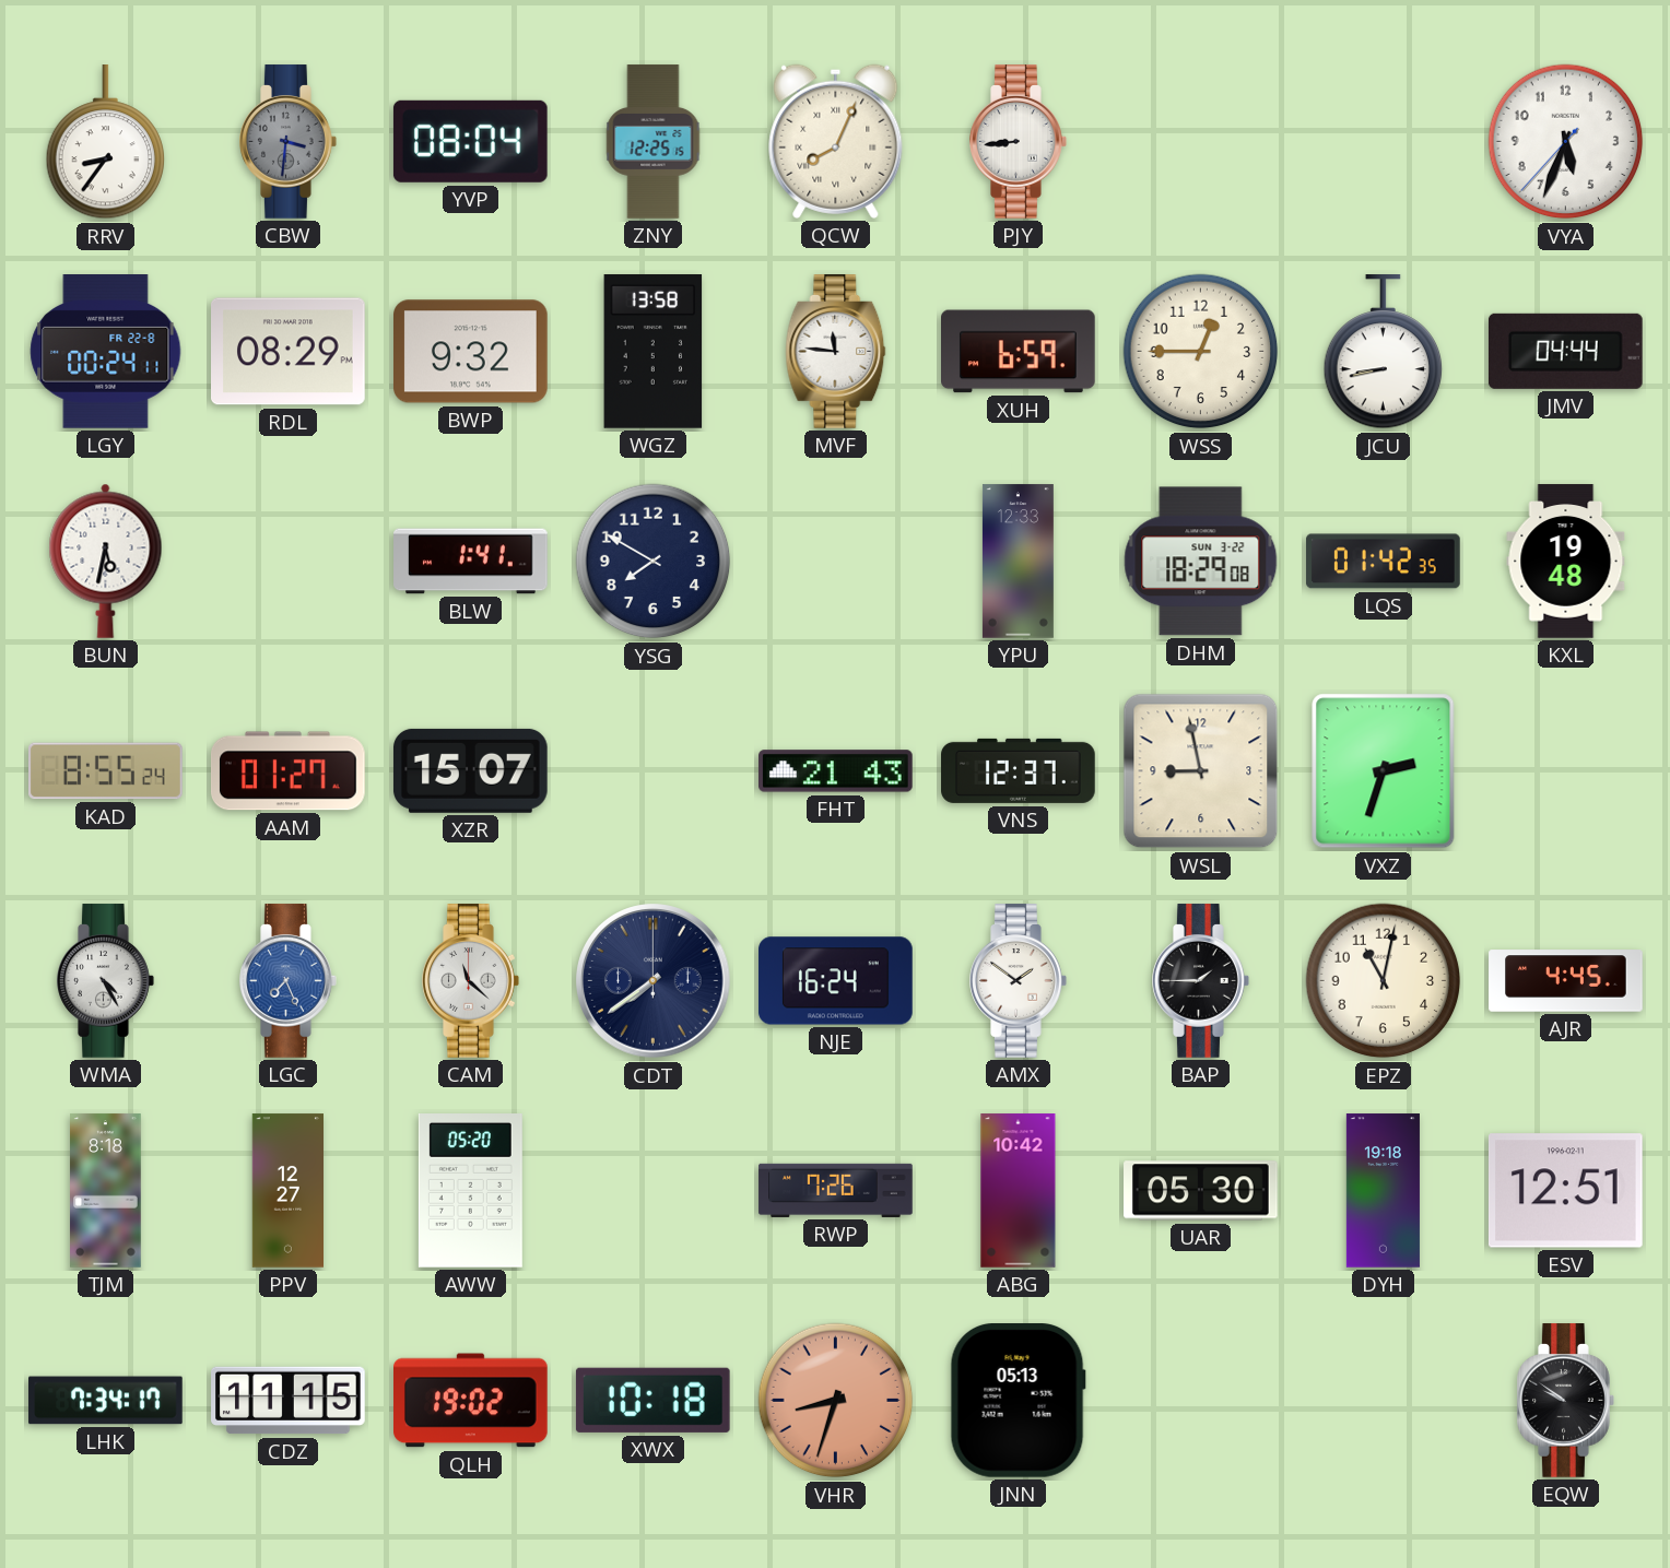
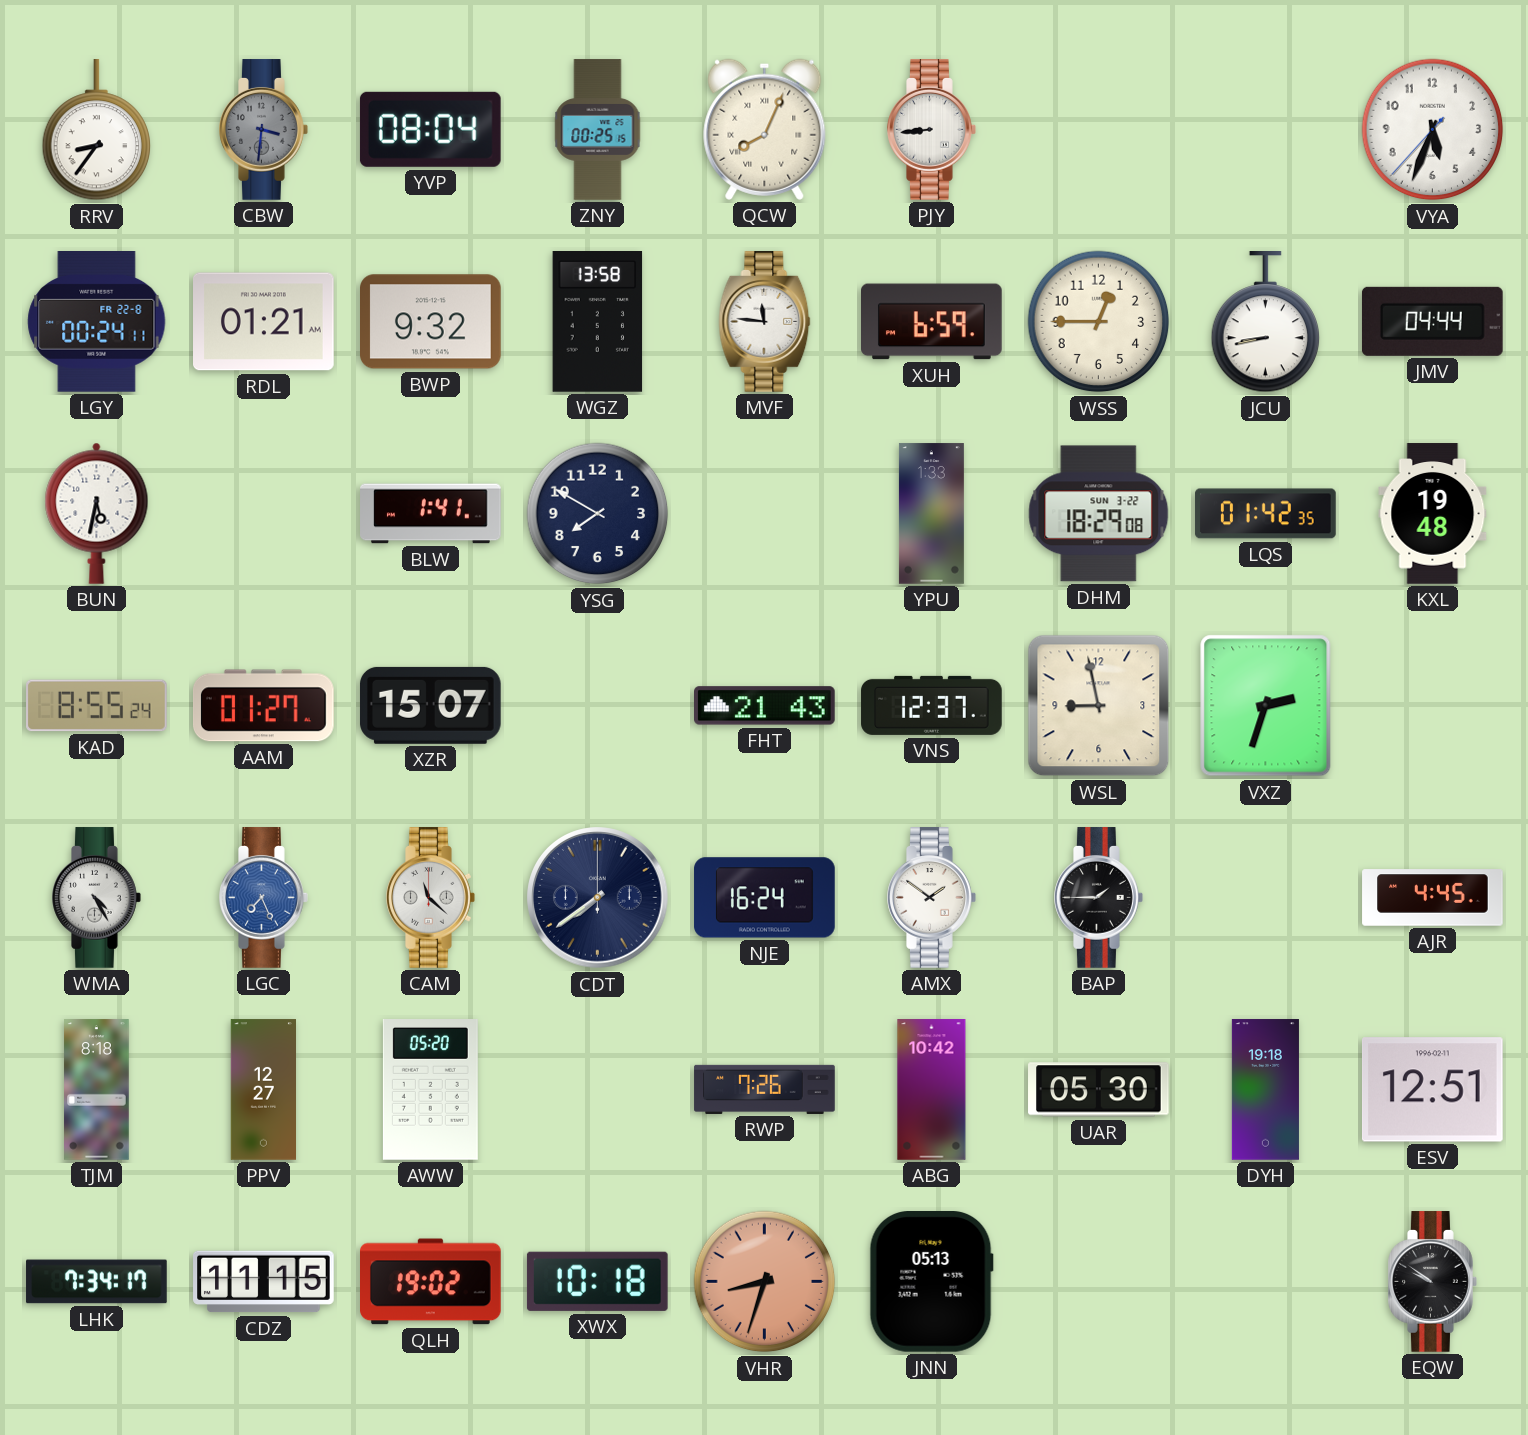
ZNY: 12:25 -> 00:25
RDL: 08:29 -> 01:21
YPU: 12:33 -> 1:33
EPZ: 11:02 -> none
